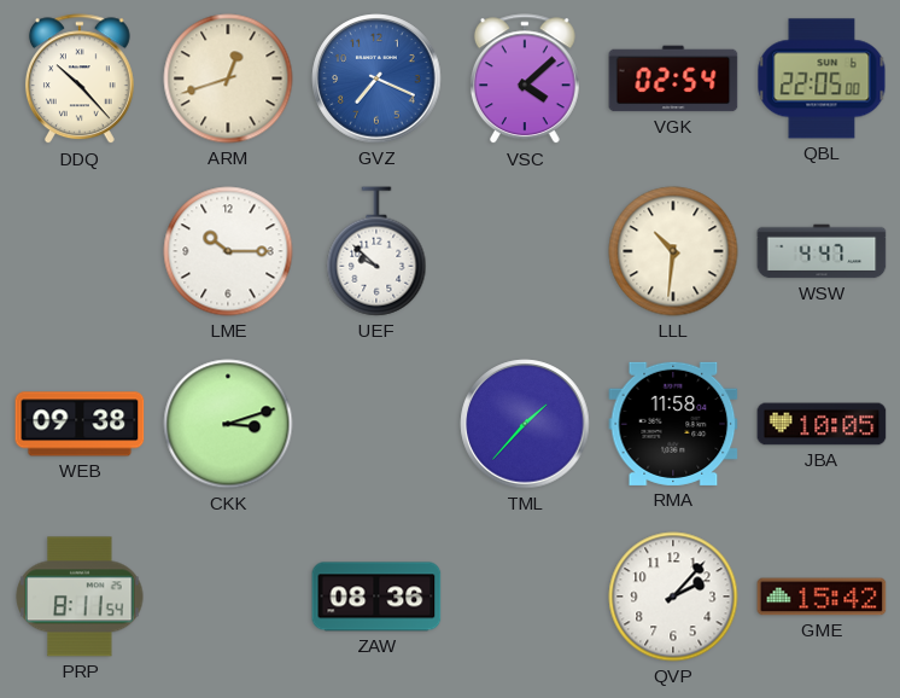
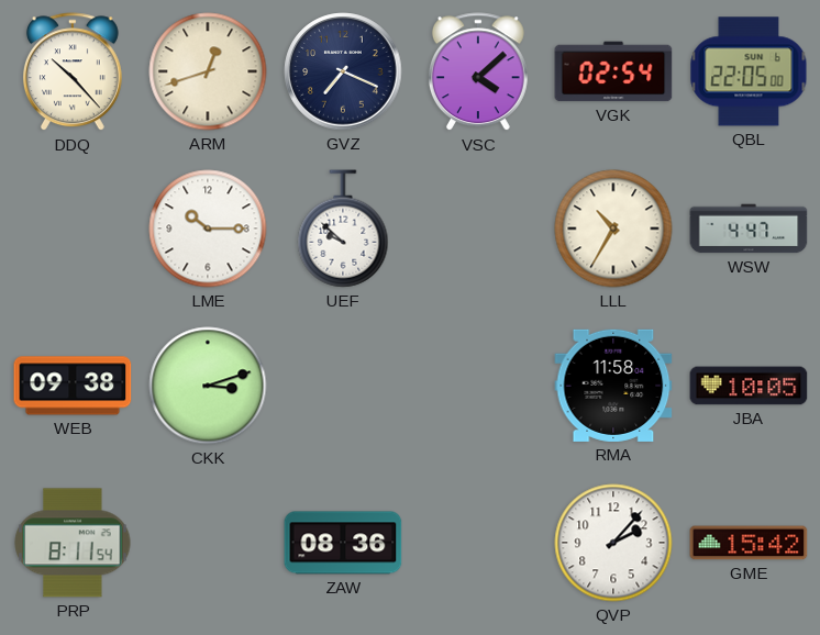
GVZ dial: blue -> navy
LLL: 10:31 -> 10:35
TML: 1:37 -> none
